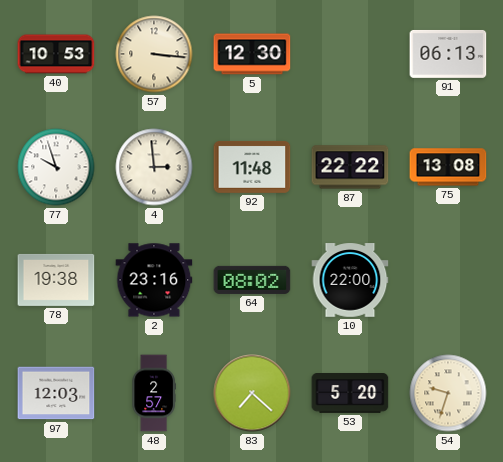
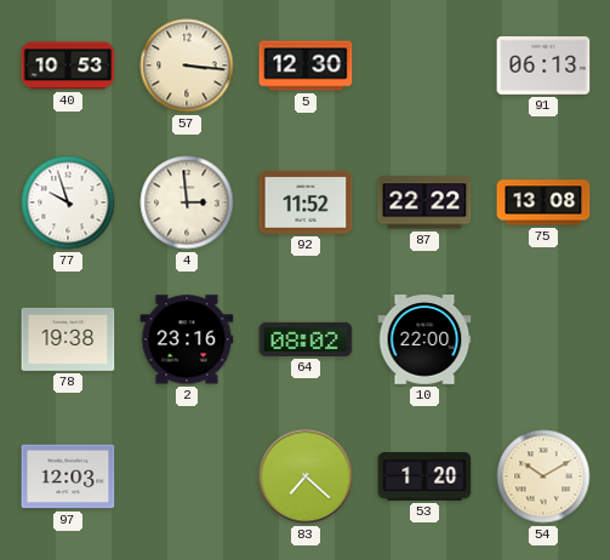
92: 11:48 -> 11:52
48: 2:57 -> none
53: 5:20 -> 1:20
54: 9:33 -> 10:10
